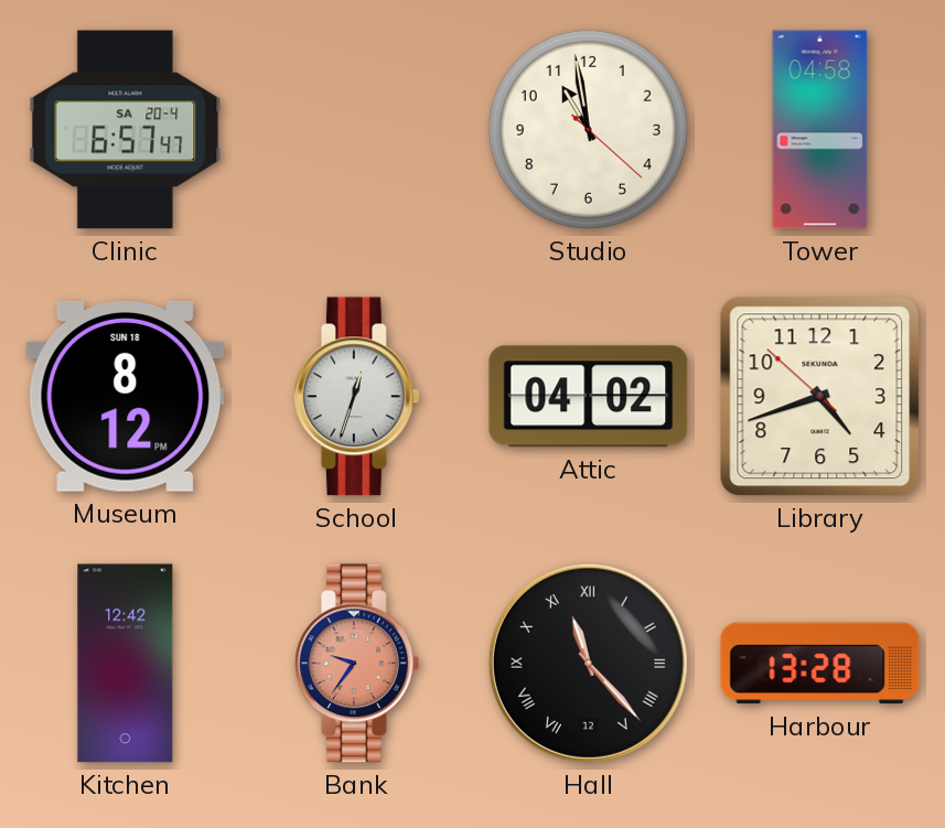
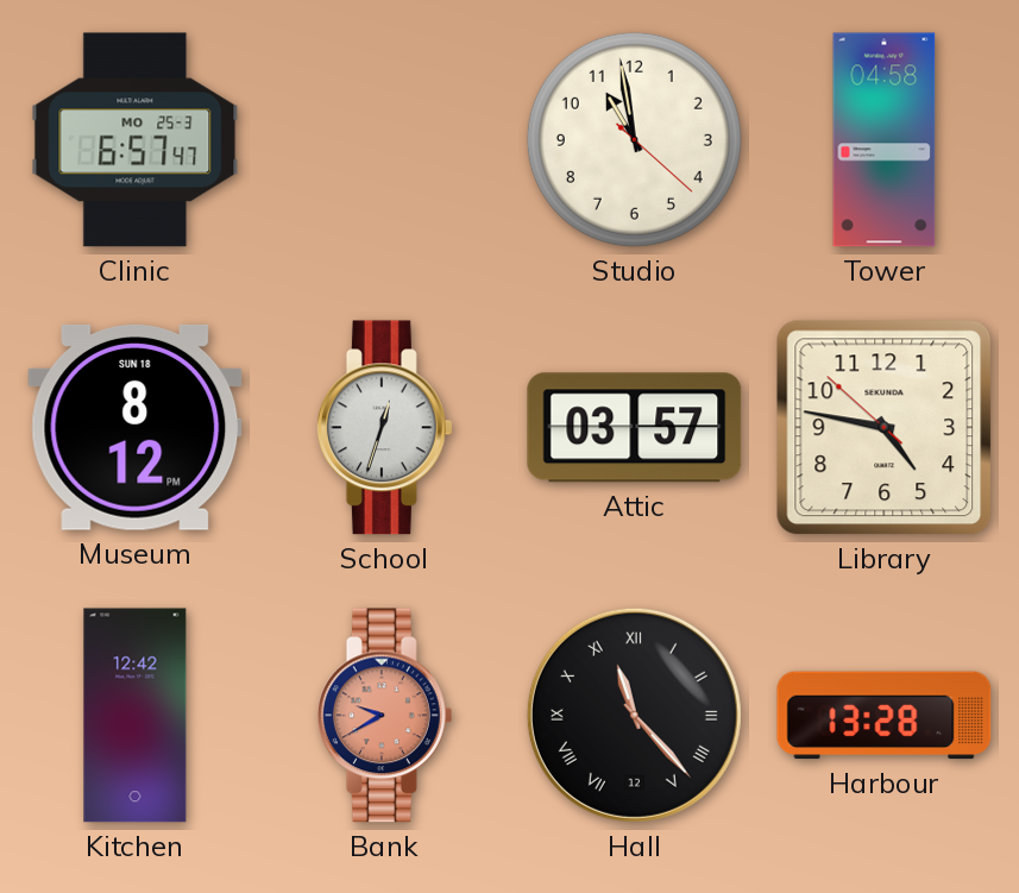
Clinic date: SA 20-4 -> MO 25-3
Attic: 04:02 -> 03:57
Library: 4:41 -> 4:46
Bank: 9:36 -> 9:40
